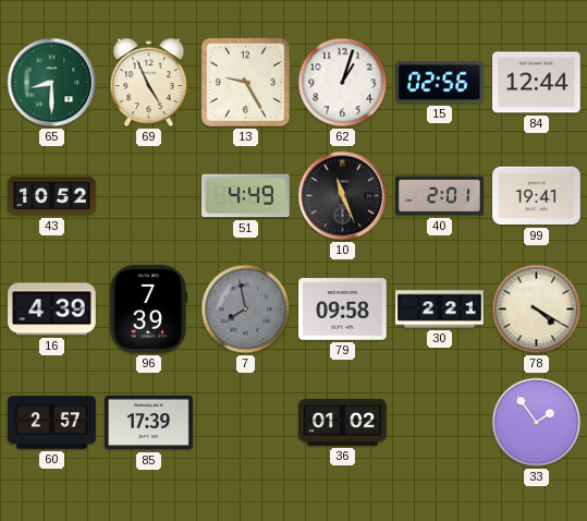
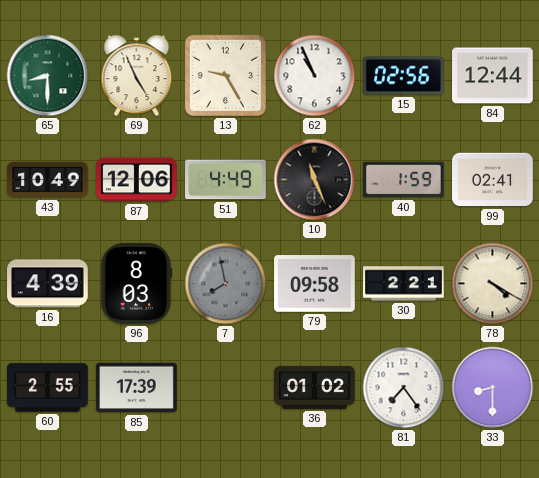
62: 1:03 -> 10:56
43: 10:52 -> 10:49
87: none -> 12:06
40: 2:01 -> 1:59
99: 19:41 -> 02:41
96: 7:39 -> 8:03
60: 2:57 -> 2:55
81: none -> 7:24
33: 1:54 -> 8:30
